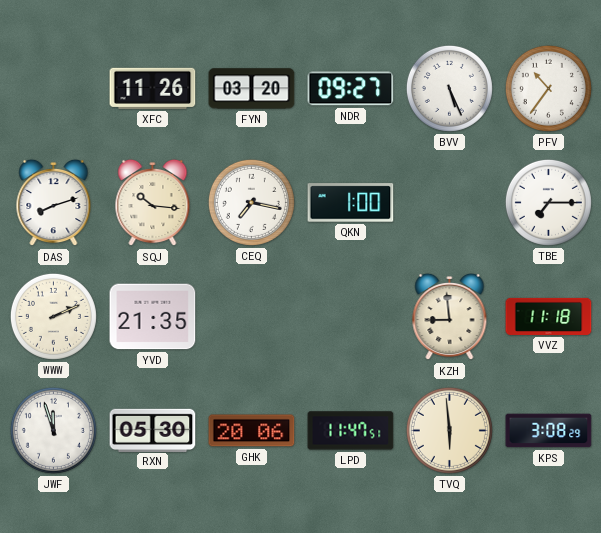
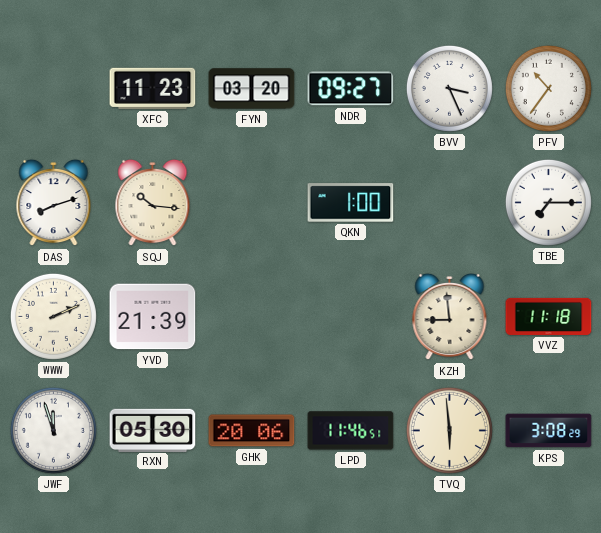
XFC: 11:26 -> 11:23
BVV: 5:26 -> 3:26
CEQ: 7:17 -> none
YVD: 21:35 -> 21:39
LPD: 11:47 -> 11:46
